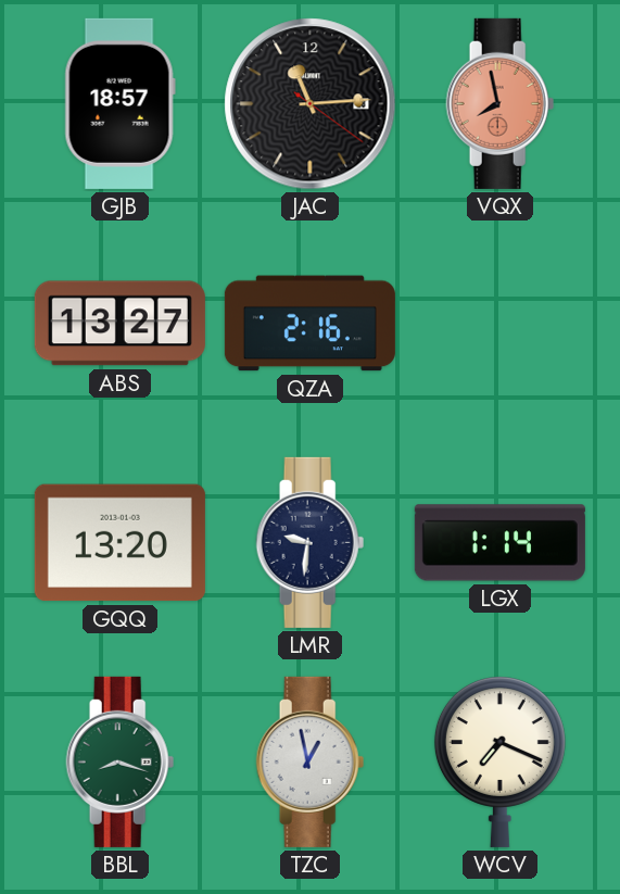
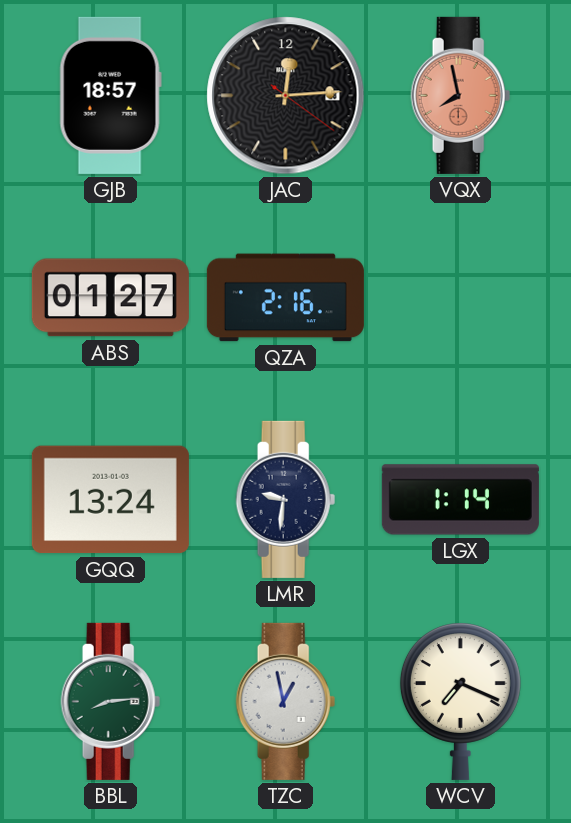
JAC: 11:14 -> 12:14
ABS: 13:27 -> 01:27
GQQ: 13:20 -> 13:24
BBL: 8:18 -> 8:14
